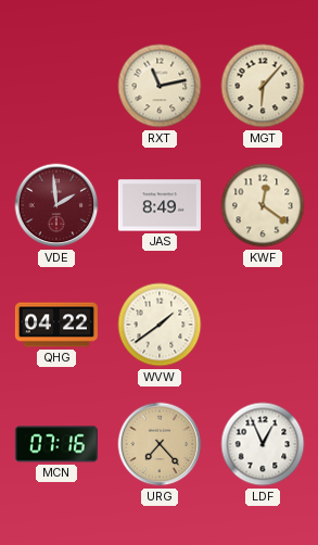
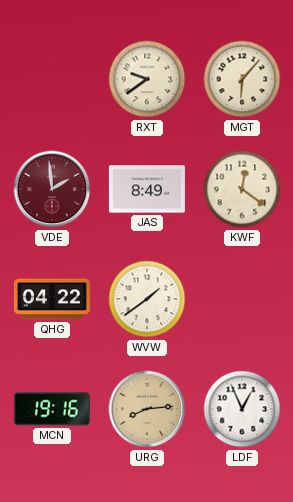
RXT: 11:13 -> 9:39
MCN: 07:16 -> 19:16
URG: 7:23 -> 8:14
